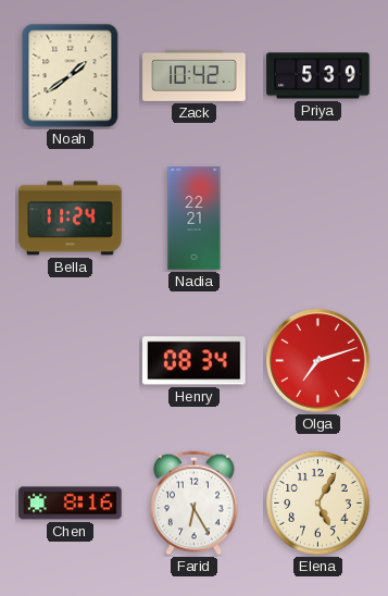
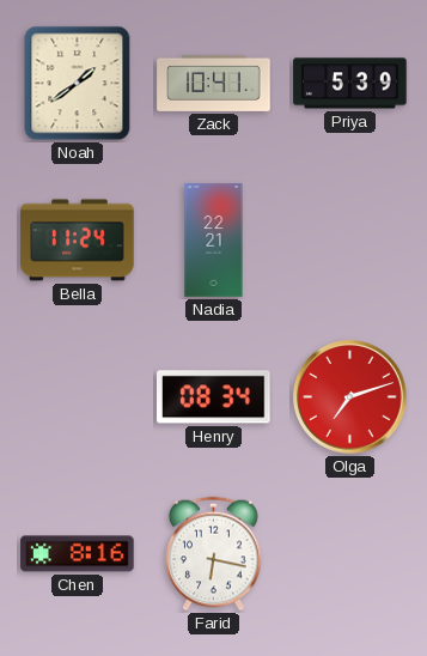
Zack: 10:42 -> 10:41
Farid: 6:25 -> 6:17
Elena: 5:05 -> none
